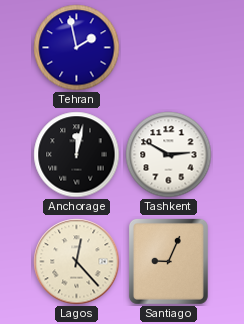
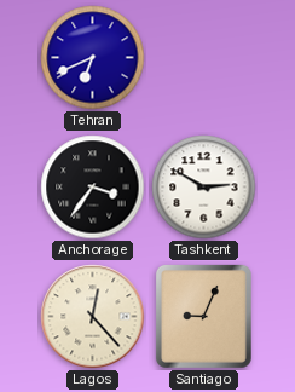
Tehran: 1:58 -> 6:41
Anchorage: 12:02 -> 3:36
